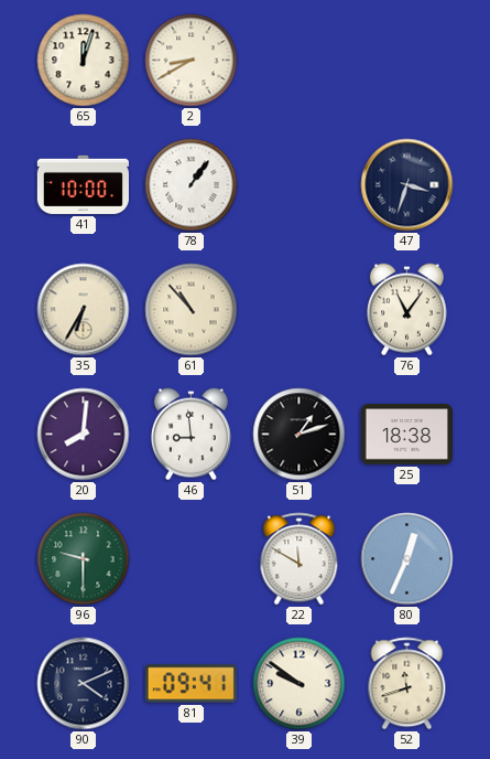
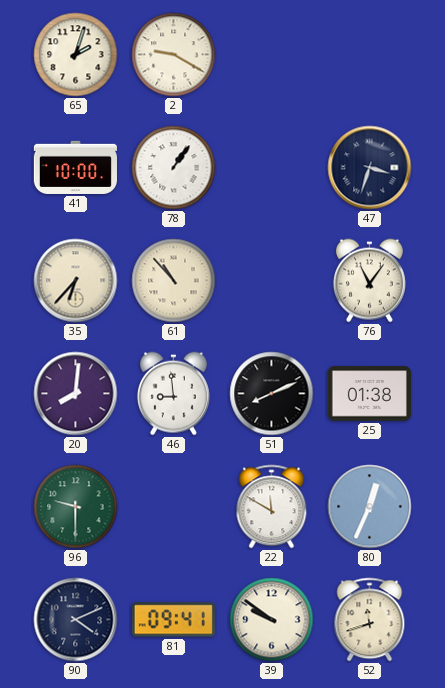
65: 12:03 -> 2:03
2: 8:40 -> 9:20
35: 6:35 -> 6:37
51: 1:12 -> 8:11
25: 18:38 -> 01:38
